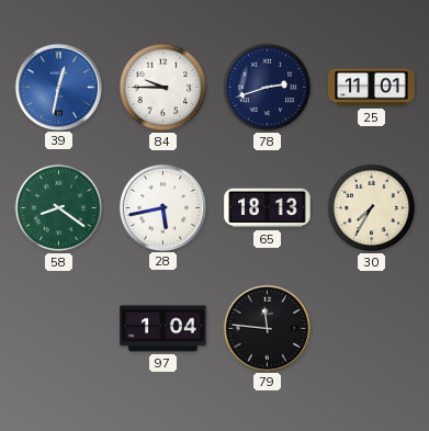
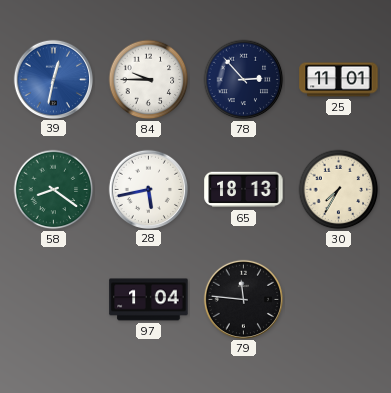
78: 2:42 -> 2:53
